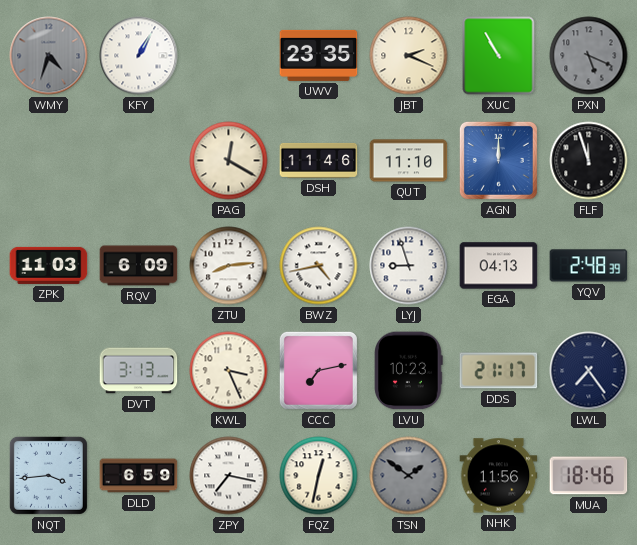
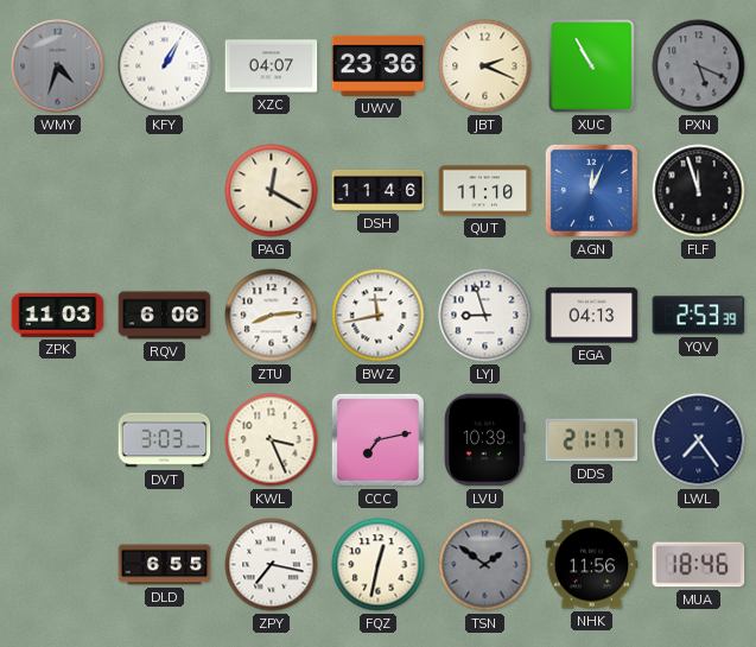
XZC: none -> 04:07
UWV: 23:35 -> 23:36
AGN: 12:00 -> 12:04
RQV: 6:09 -> 6:06
BWZ: 4:43 -> 11:43
YQV: 2:48 -> 2:53
DVT: 3:13 -> 3:03
LVU: 10:23 -> 10:39
NQT: 3:44 -> none
DLD: 6:59 -> 6:55
